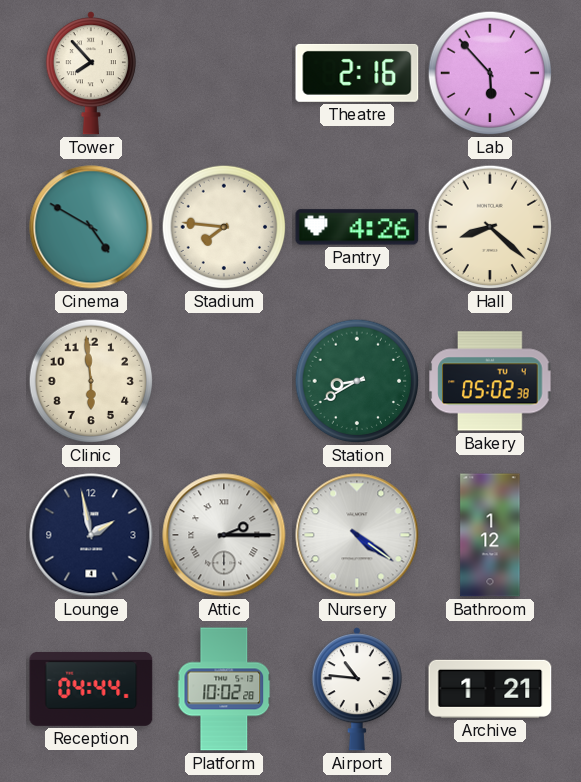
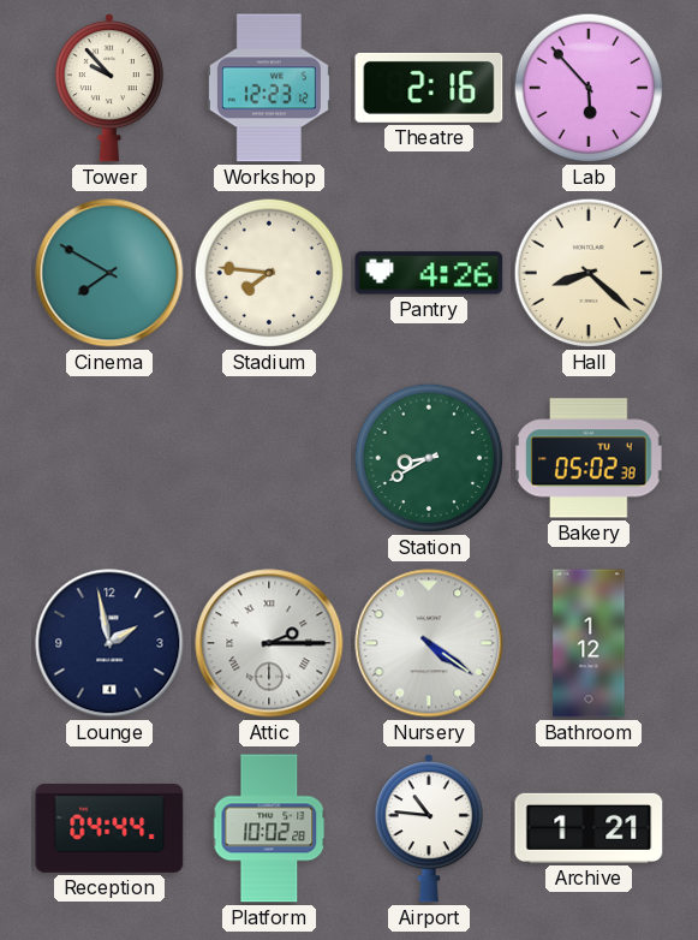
Tower: 7:53 -> 9:53
Workshop: none -> 12:23
Cinema: 4:50 -> 7:50
Clinic: 5:59 -> none
